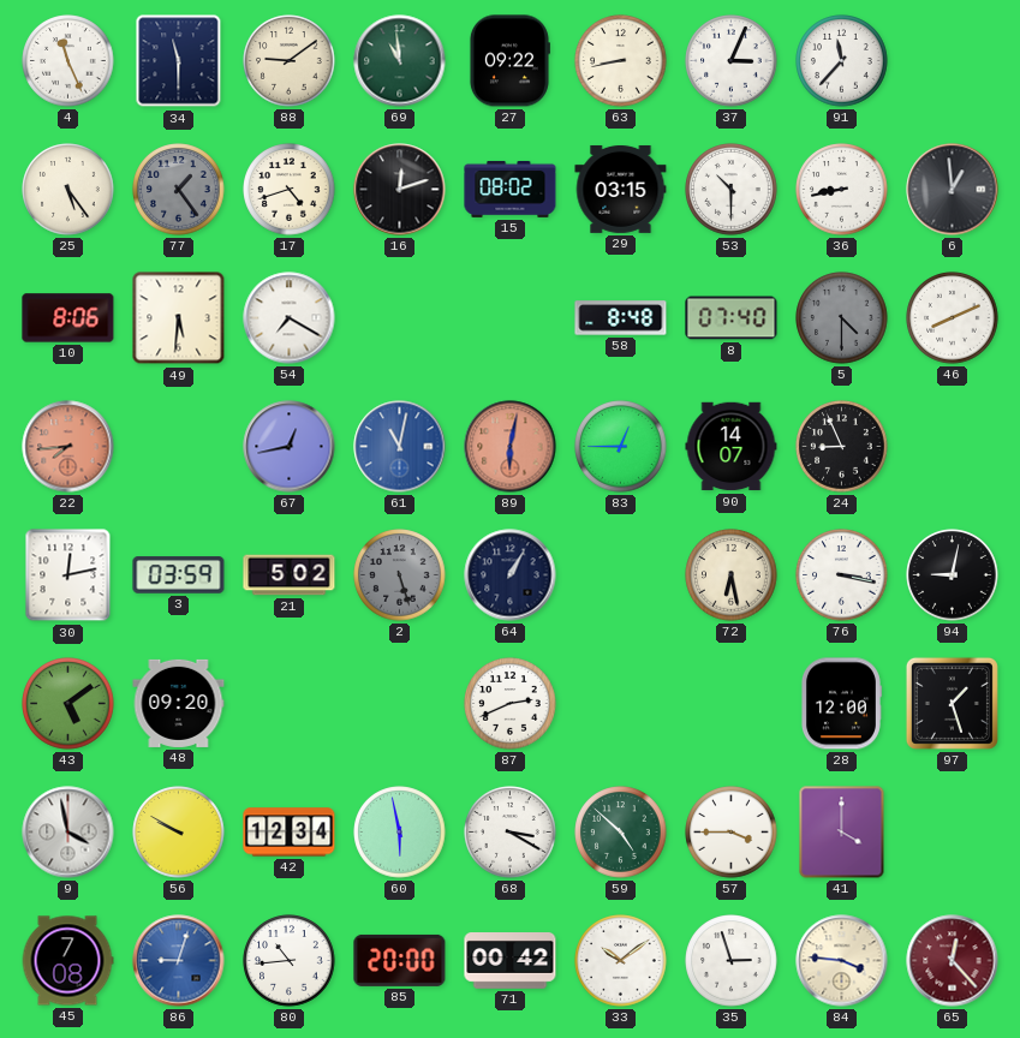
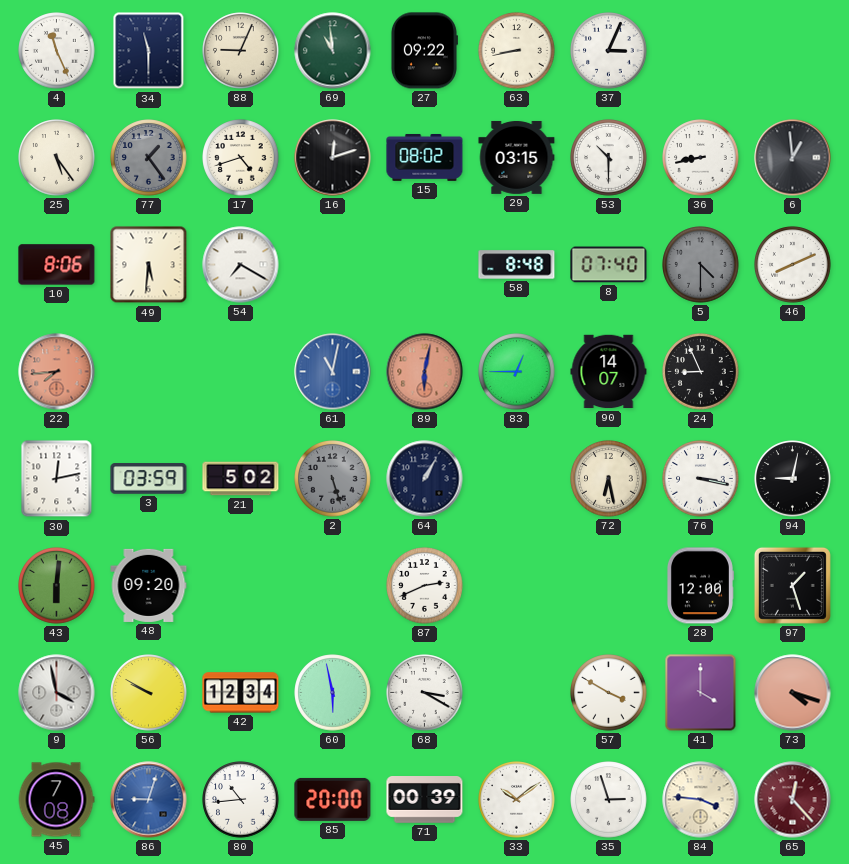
88: 9:09 -> 9:04
91: 11:37 -> none
67: 12:43 -> none
43: 5:09 -> 6:01
59: 4:52 -> none
57: 3:45 -> 3:50
73: none -> 4:18
71: 00:42 -> 00:39
